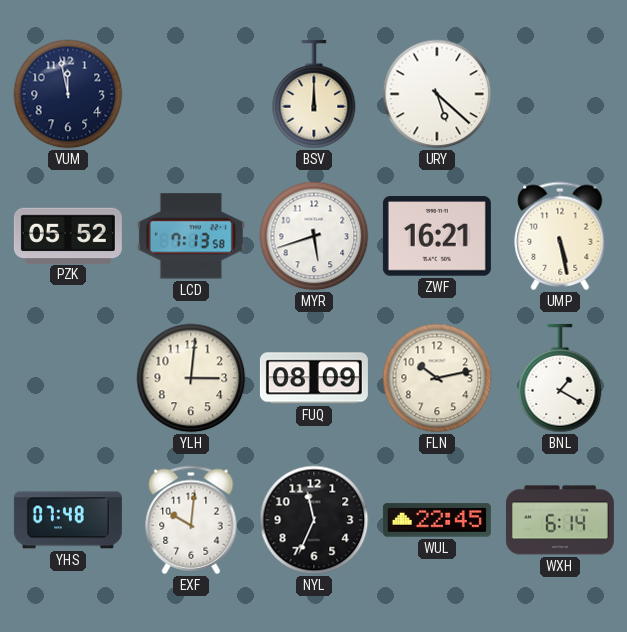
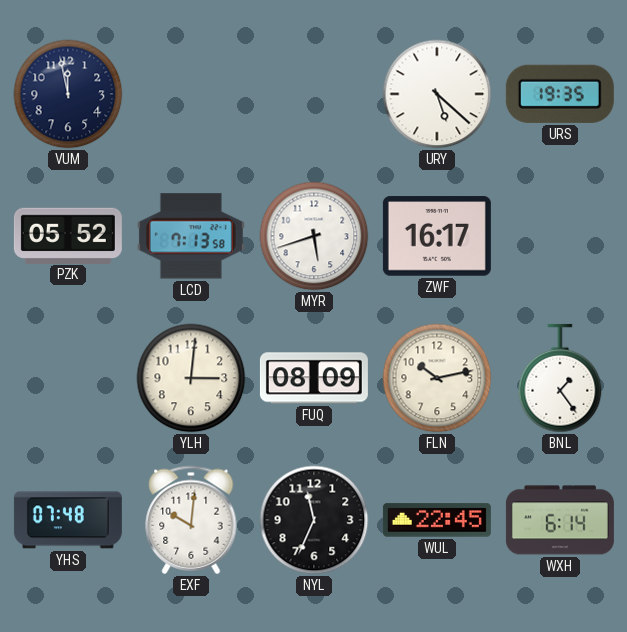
BSV: 12:00 -> none
URS: none -> 19:35
ZWF: 16:21 -> 16:17
UMP: 5:28 -> none
BNL: 1:20 -> 1:24
